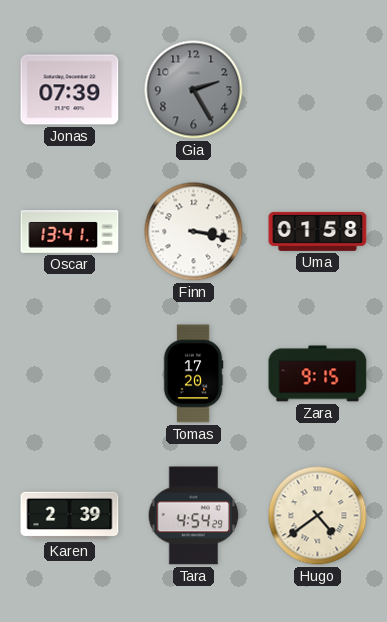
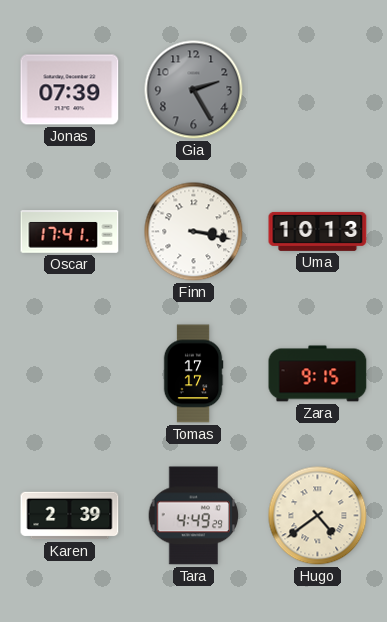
Oscar: 13:41 -> 17:41
Uma: 01:58 -> 10:13
Tomas: 17:20 -> 17:17
Tara: 4:54 -> 4:49
